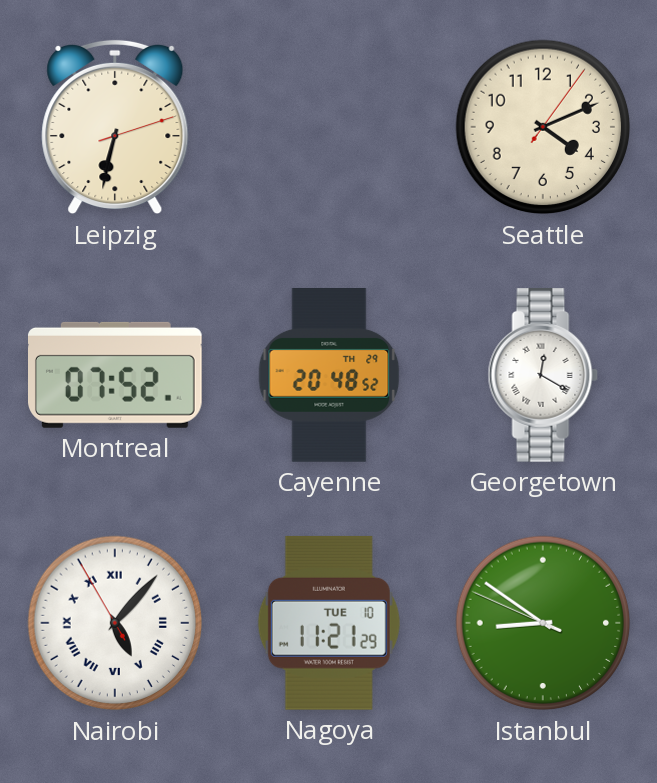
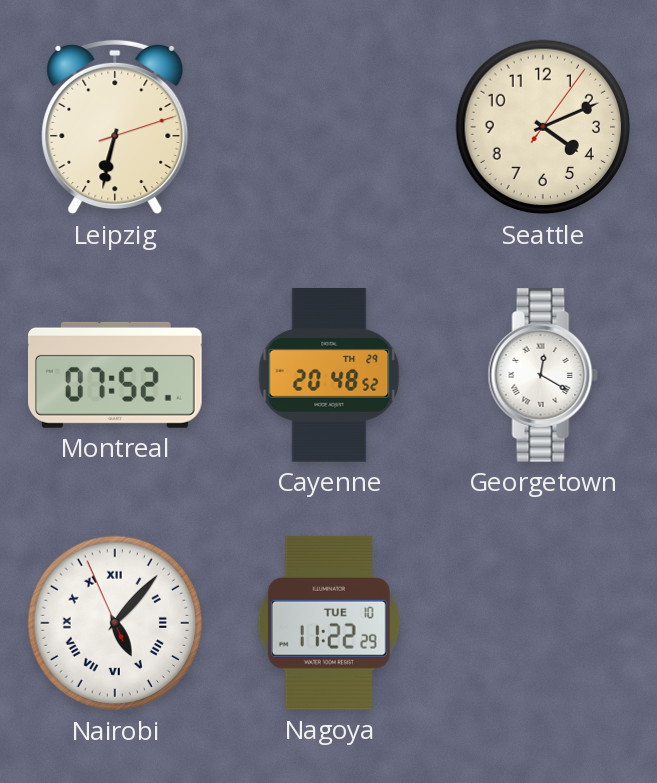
Nairobi: 5:06:55 -> 5:06:56
Nagoya: 11:21 -> 11:22
Istanbul: 8:50 -> none
